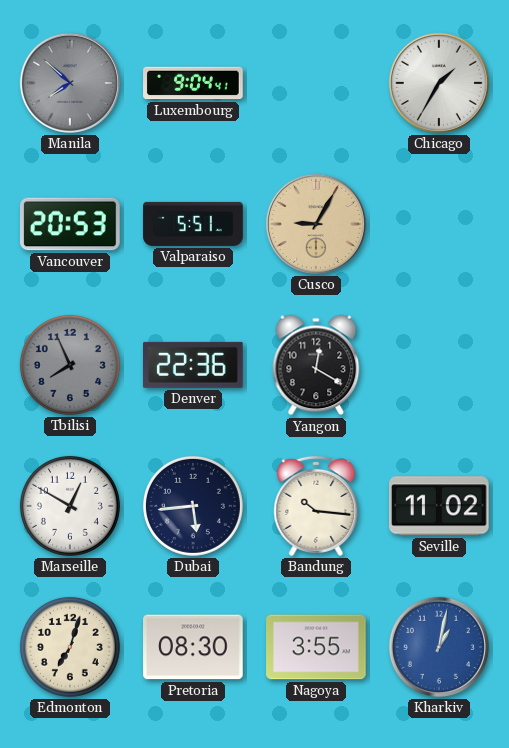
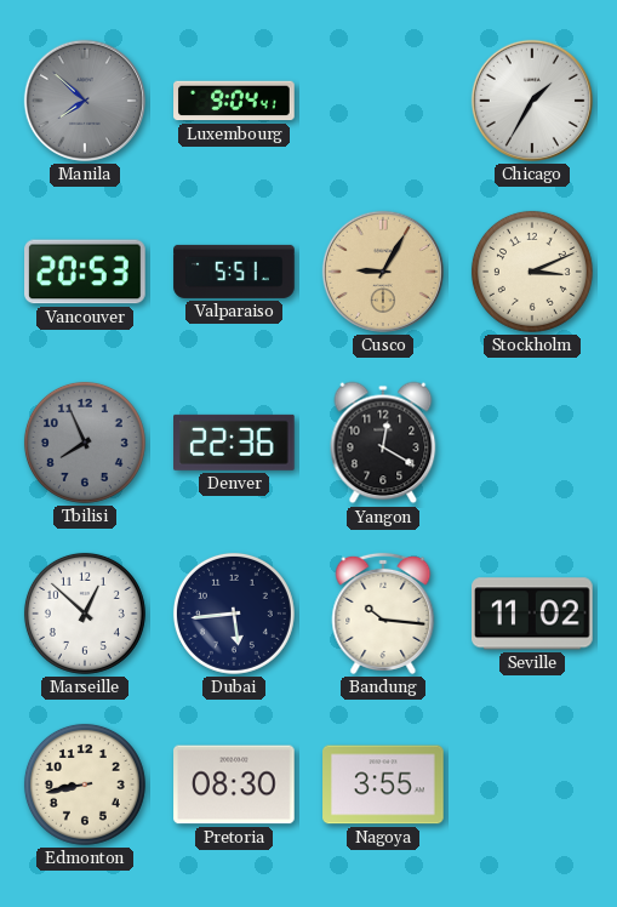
Stockholm: none -> 3:11
Marseille: 12:50 -> 12:52
Edmonton: 7:03 -> 8:43
Kharkiv: 1:02 -> none
